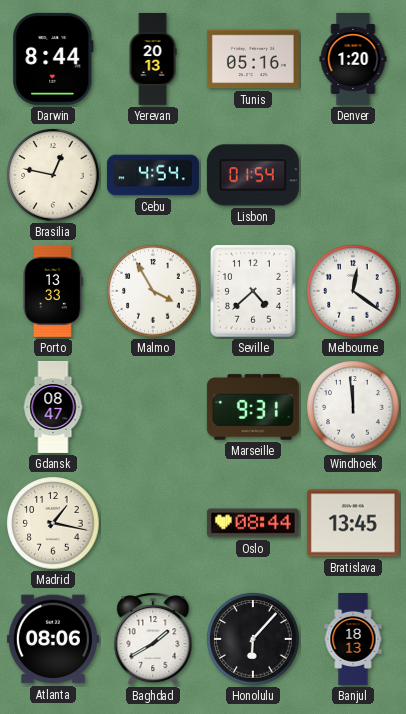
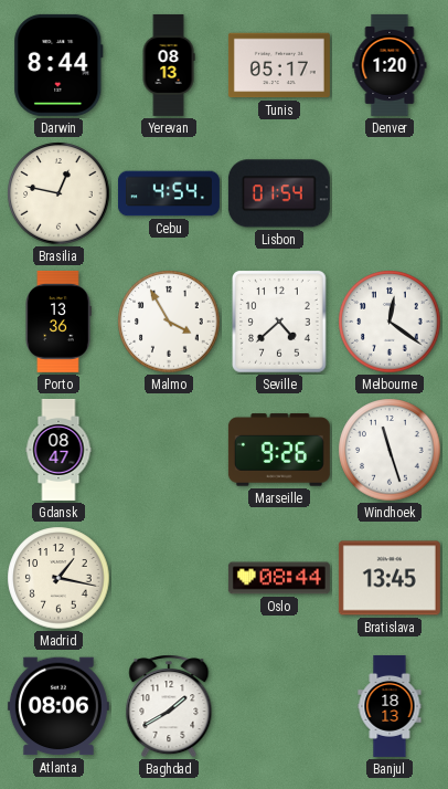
Yerevan: 20:13 -> 08:13
Tunis: 05:16 -> 05:17
Porto: 13:33 -> 13:36
Marseille: 9:31 -> 9:26
Windhoek: 11:59 -> 11:27
Honolulu: 6:07 -> none
